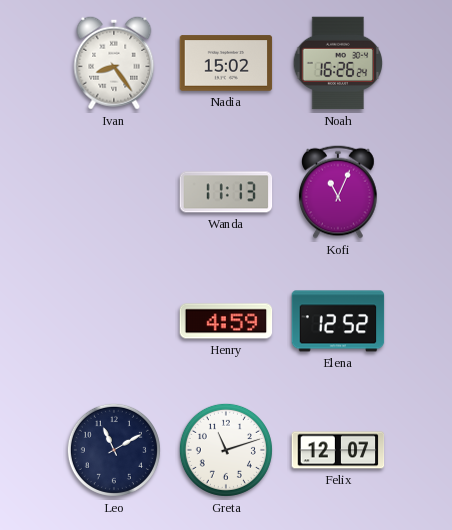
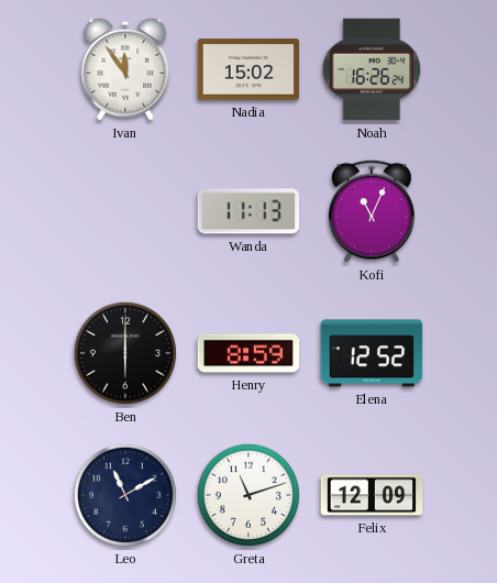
Ivan: 8:24 -> 11:54
Ben: none -> 6:00
Henry: 4:59 -> 8:59
Felix: 12:07 -> 12:09
